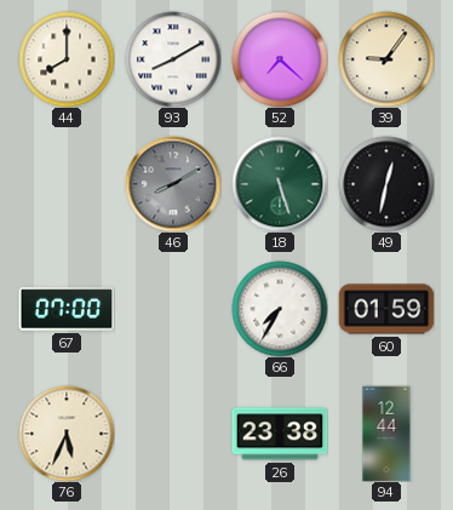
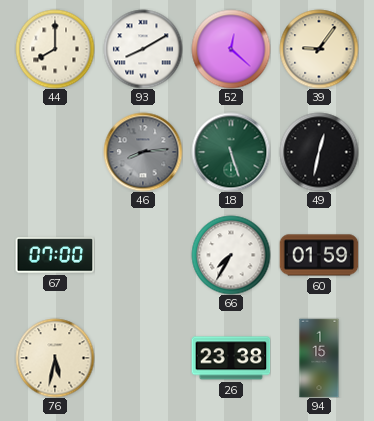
52: 7:22 -> 12:22
46: 8:10 -> 8:14
76: 5:34 -> 5:32
94: 12:44 -> 1:15
